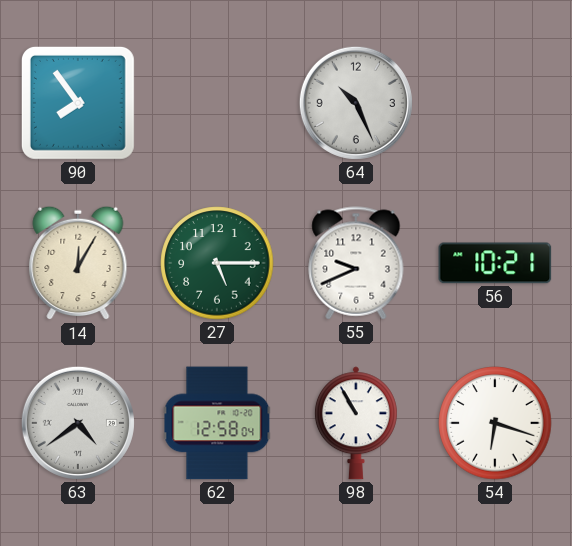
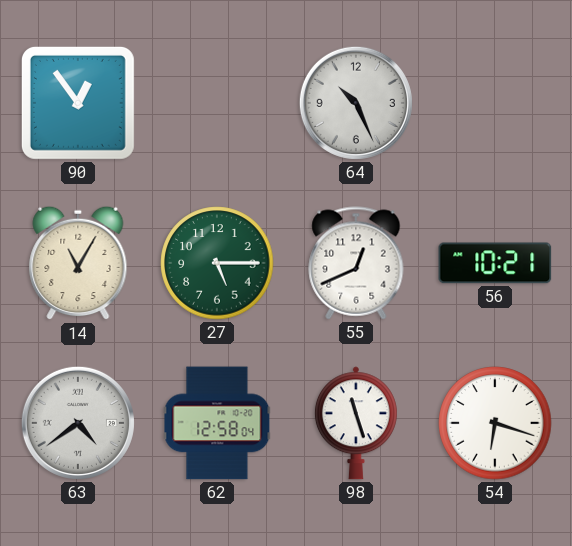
90: 7:54 -> 12:54
14: 12:05 -> 11:05
55: 9:41 -> 12:41
98: 10:55 -> 11:27
